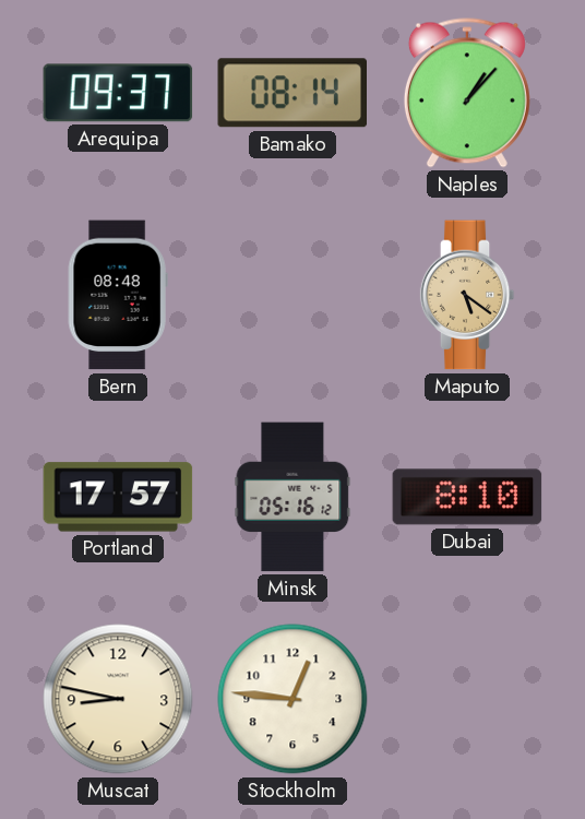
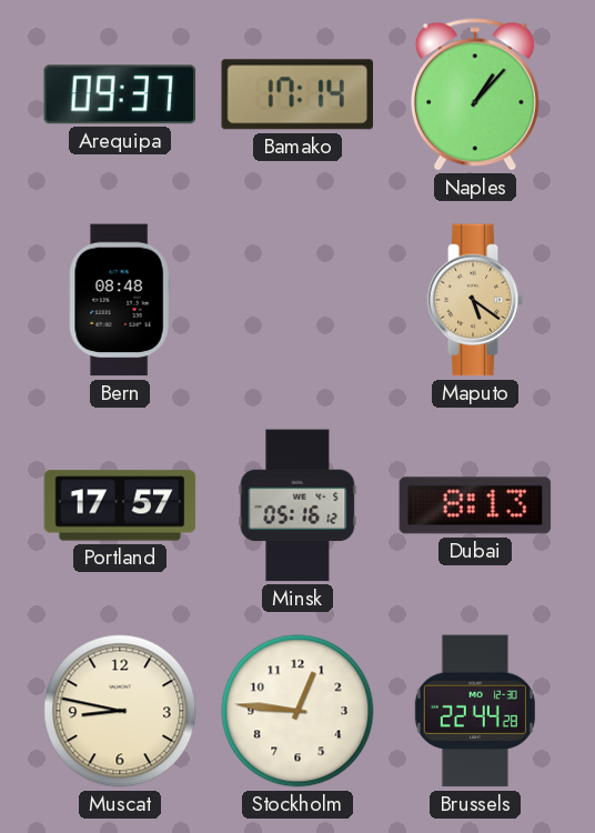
Bamako: 08:14 -> 17:14
Dubai: 8:10 -> 8:13
Brussels: none -> 22:44
